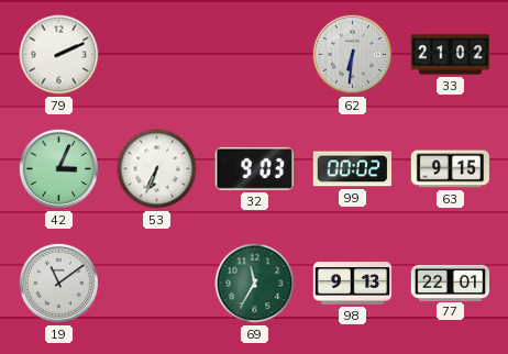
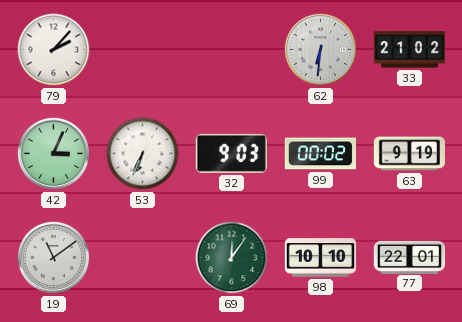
79: 2:11 -> 2:07
63: 9:15 -> 9:19
69: 11:35 -> 12:06
98: 9:13 -> 10:10
